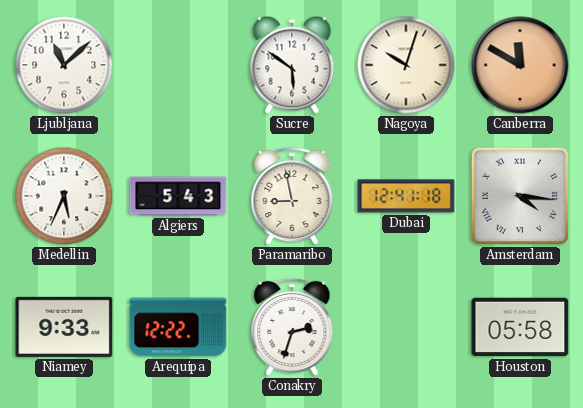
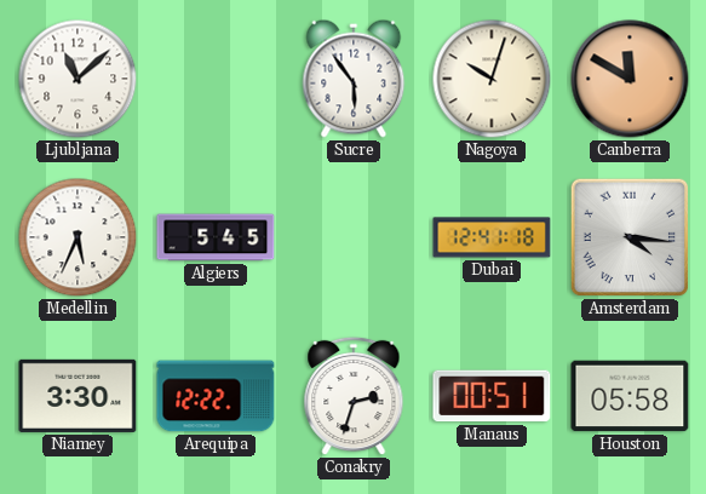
Sucre: 5:51 -> 5:54
Algiers: 5:43 -> 5:45
Paramaribo: 8:58 -> none
Niamey: 9:33 -> 3:30
Manaus: none -> 00:51
